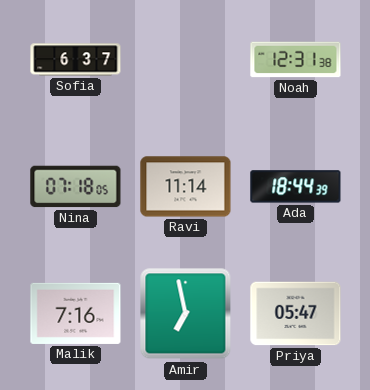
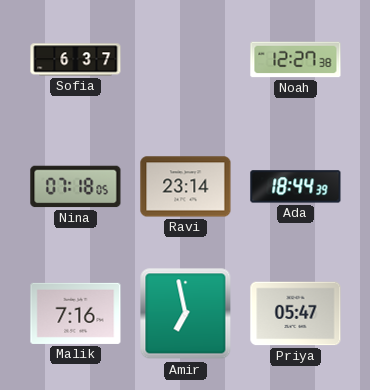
Noah: 12:31 -> 12:27
Ravi: 11:14 -> 23:14
